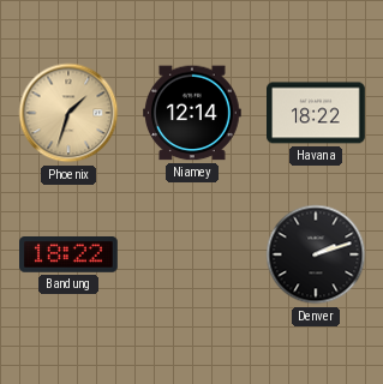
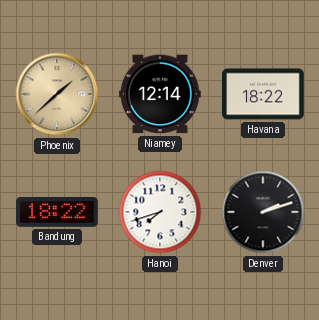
Phoenix: 1:33 -> 1:38
Hanoi: none -> 7:42
